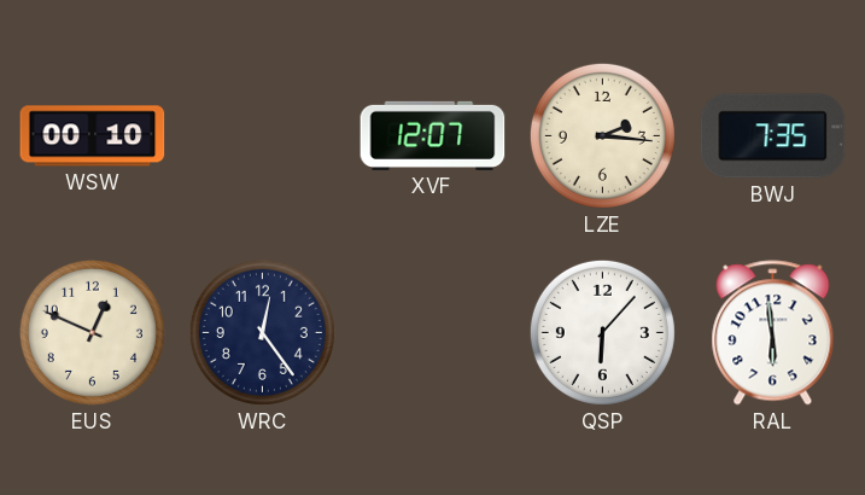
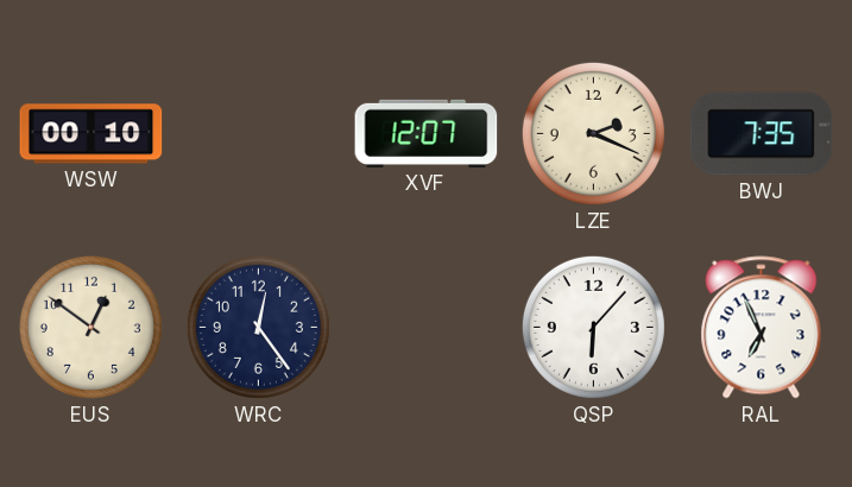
LZE: 2:16 -> 2:19
EUS: 12:49 -> 12:51
RAL: 5:59 -> 6:56
